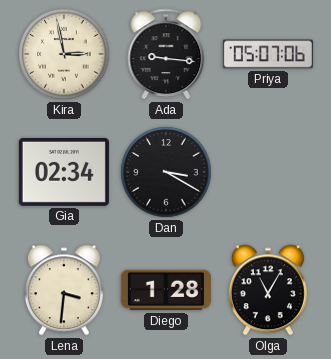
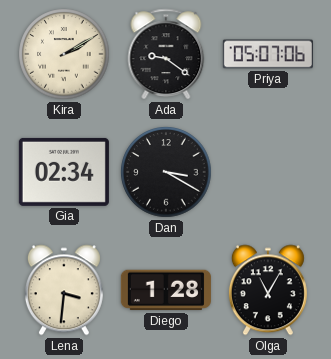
Kira: 2:58 -> 2:10
Ada: 9:16 -> 9:21
